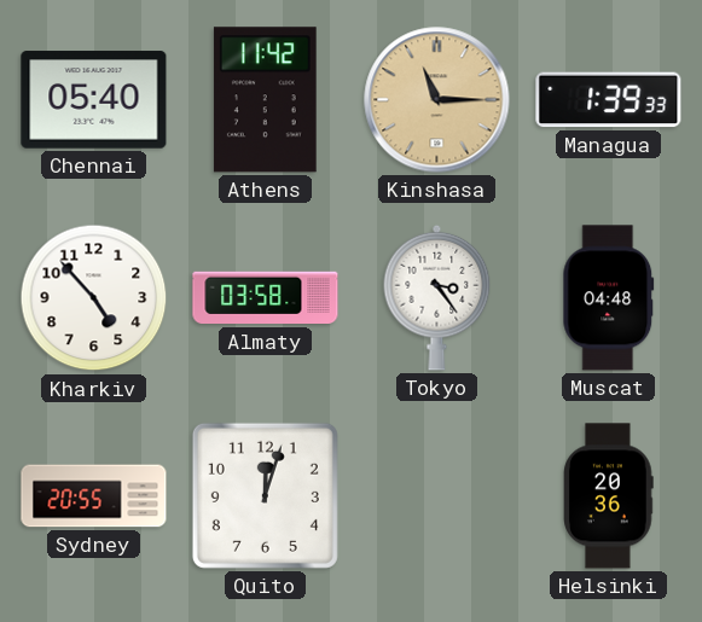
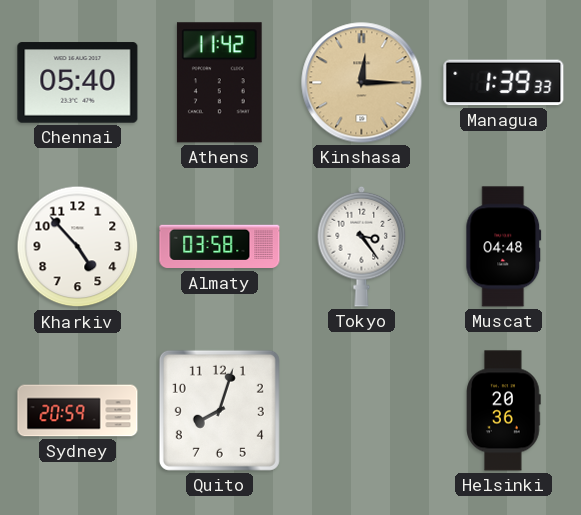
Kinshasa: 11:15 -> 12:15
Sydney: 20:55 -> 20:59
Quito: 12:03 -> 8:03
